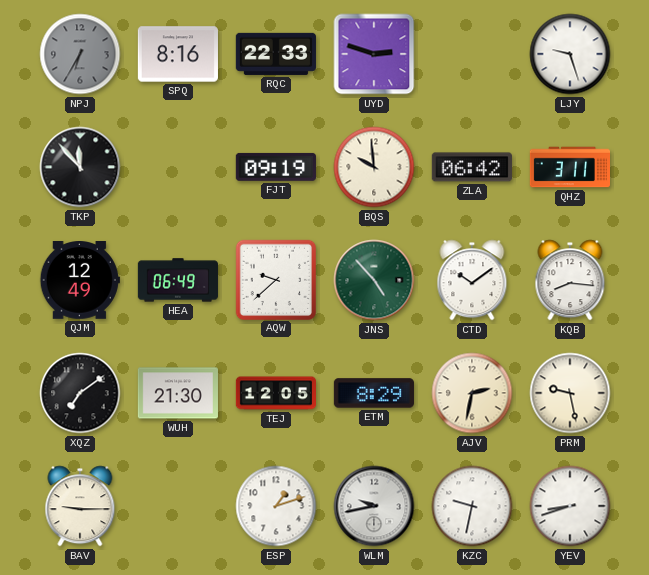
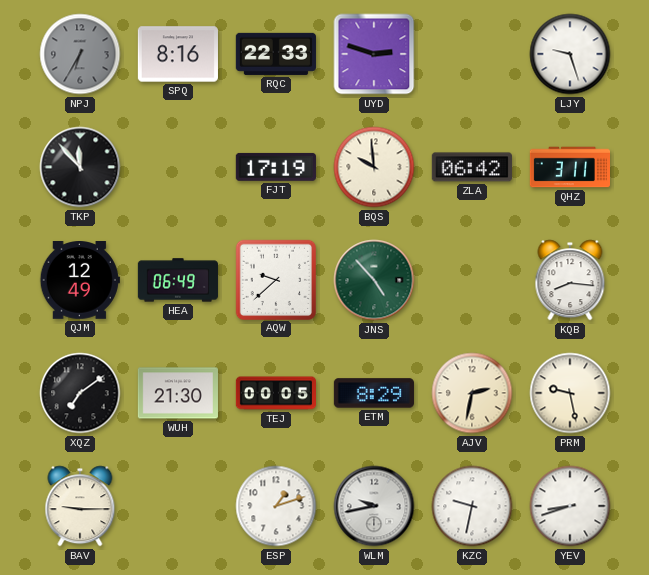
FJT: 09:19 -> 17:19
CTD: 10:09 -> none
TEJ: 12:05 -> 00:05
